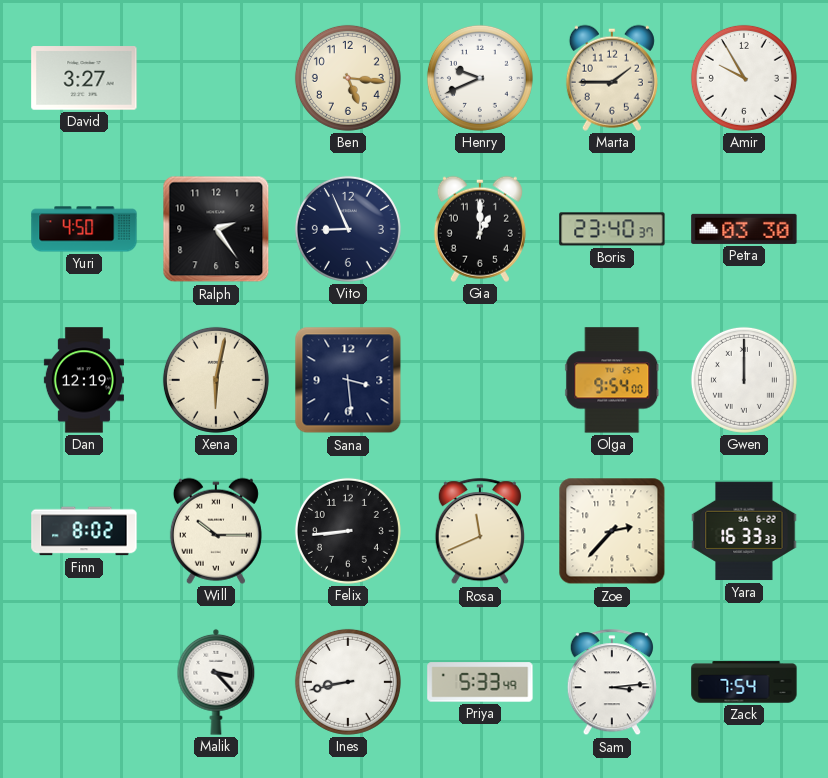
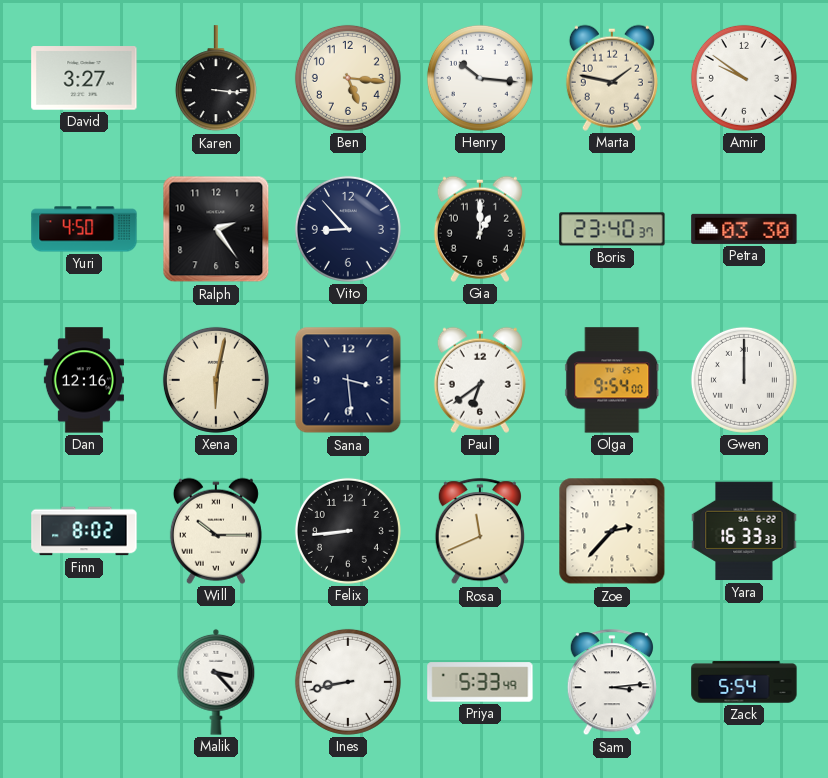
Karen: none -> 3:16
Henry: 9:41 -> 10:16
Marta: 1:45 -> 1:47
Amir: 9:55 -> 9:51
Vito: 8:56 -> 8:53
Dan: 12:19 -> 12:16
Paul: none -> 6:39
Zack: 7:54 -> 5:54
